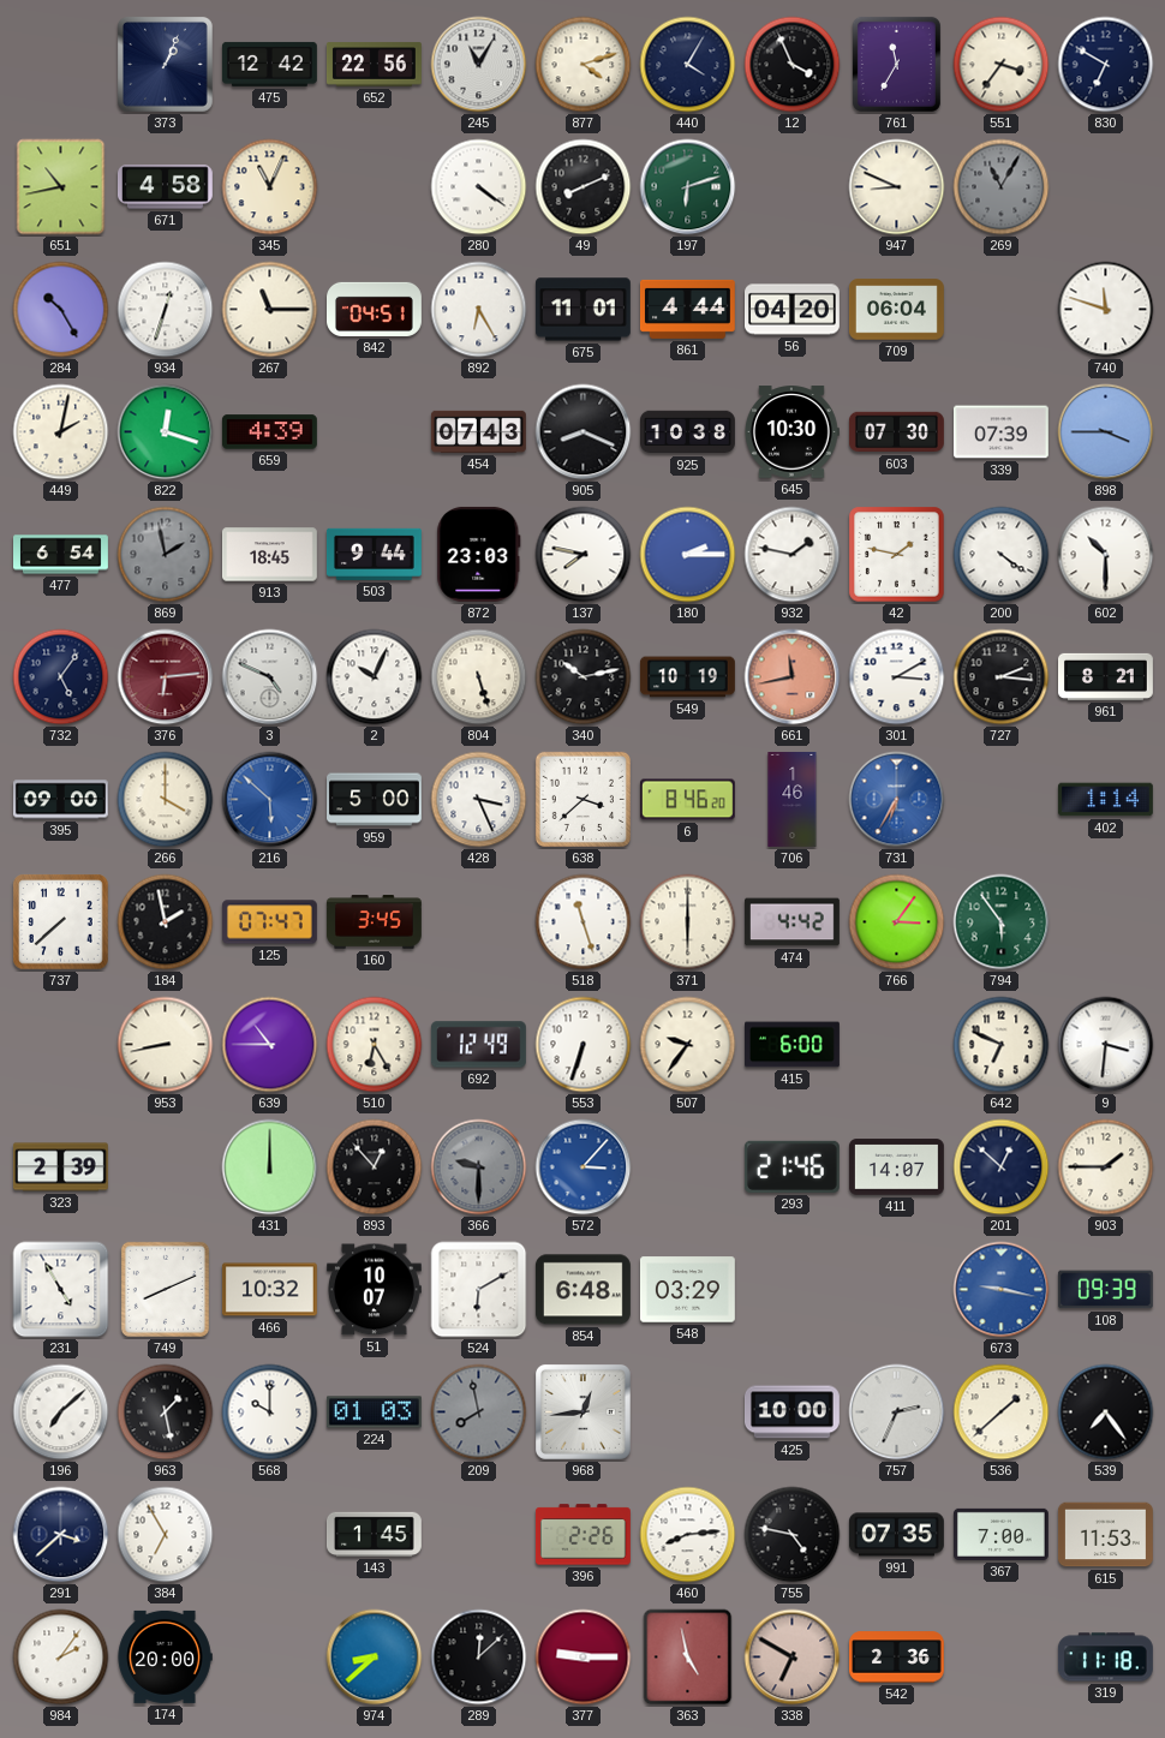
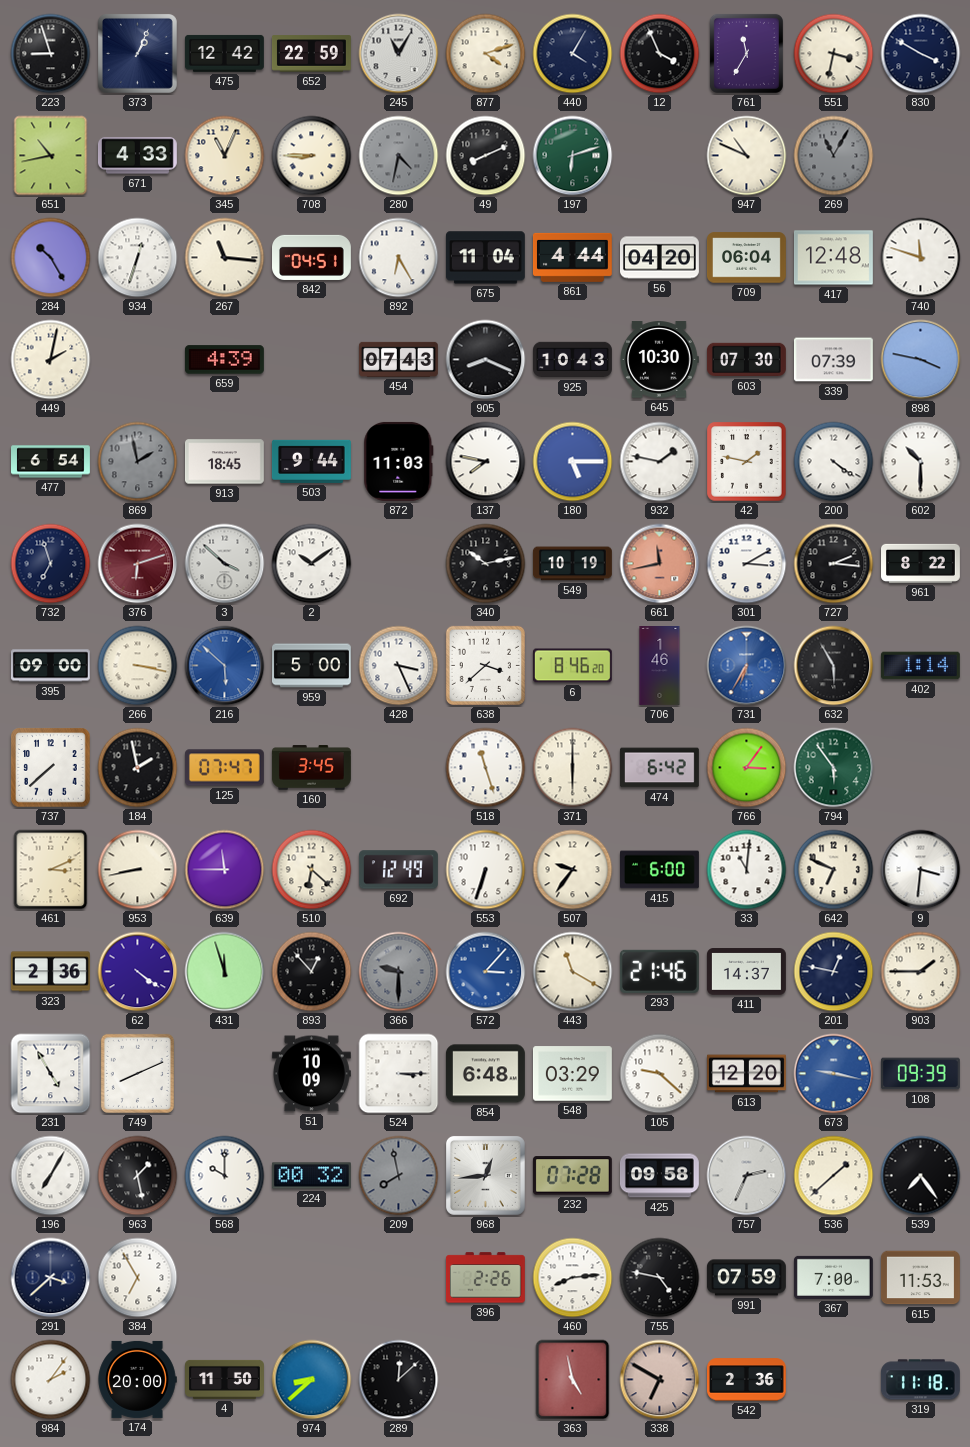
223: none -> 8:57
652: 22:56 -> 22:59
551: 3:36 -> 3:32
830: 6:50 -> 3:50
671: 4:58 -> 4:33
708: none -> 8:45
280: 4:21 -> 4:32
280 dial: white -> grey
947: 8:49 -> 10:49
267: 11:15 -> 11:16
675: 11:01 -> 11:04
417: none -> 12:48
822: 12:18 -> none
925: 10:38 -> 10:43
898: 3:45 -> 3:47
872: 23:03 -> 11:03
180: 2:15 -> 5:15
732: 5:06 -> 6:57
376: 6:14 -> 6:12
3: 4:49 -> 3:52
2: 10:04 -> 10:09
804: 5:27 -> none
961: 8:21 -> 8:22
266: 4:00 -> 3:17
632: none -> 5:55
474: 4:42 -> 6:42
461: none -> 3:11
639: 10:45 -> 11:45
510: 6:25 -> 6:22
33: none -> 11:01
323: 2:39 -> 2:36
62: none -> 4:21
431: 12:00 -> 11:57
443: none -> 11:20
411: 14:07 -> 14:37
201: 12:52 -> 12:47
466: 10:32 -> none
51: 10:07 -> 10:09
524: 6:10 -> 3:15
105: none -> 9:22
613: none -> 12:20
196: 7:08 -> 7:05
224: 01:03 -> 00:32
232: none -> 07:28
425: 10:00 -> 09:58
143: 1:45 -> none
991: 07:35 -> 07:59
4: none -> 11:50
377: 9:15 -> none
